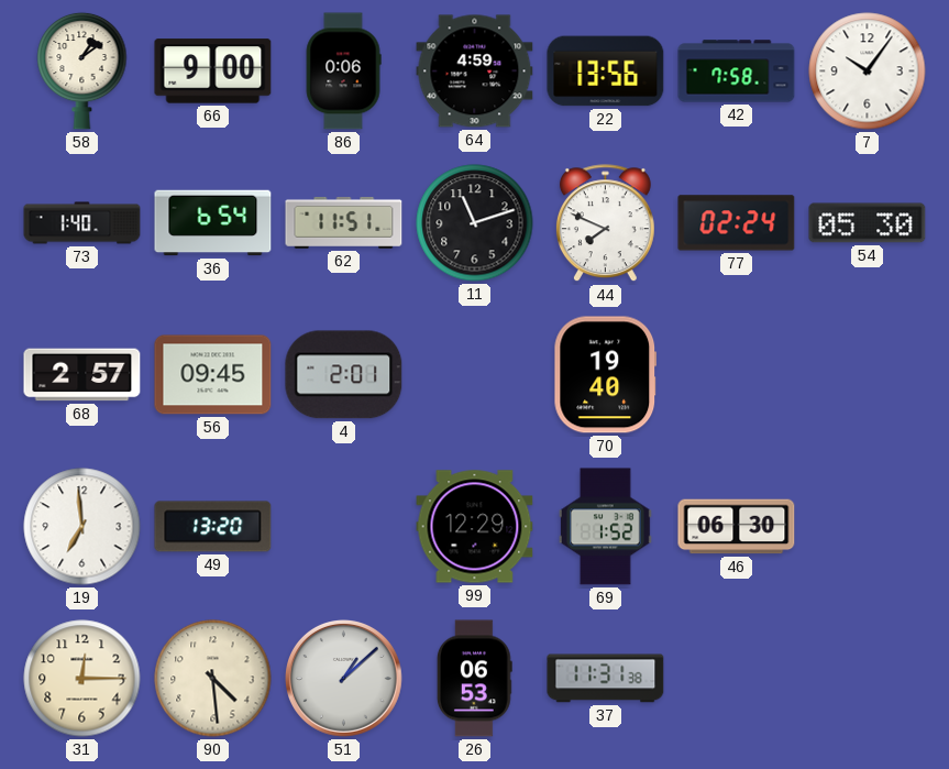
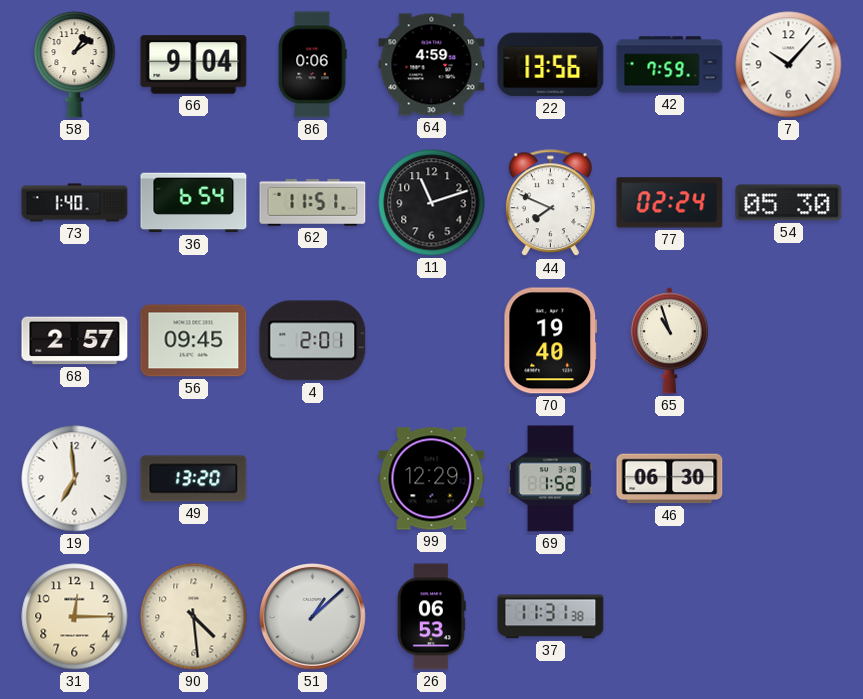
66: 9:00 -> 9:04
42: 7:58 -> 7:59
7: 10:06 -> 10:07
65: none -> 10:57
